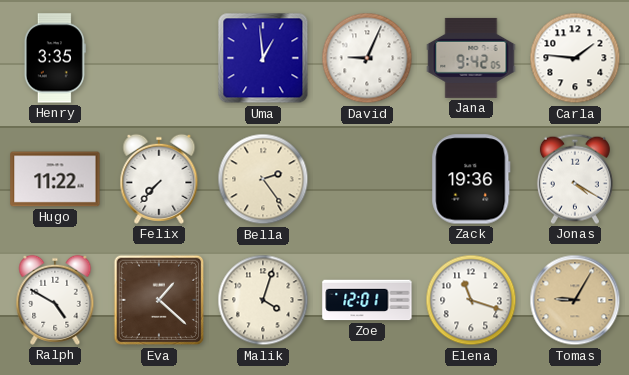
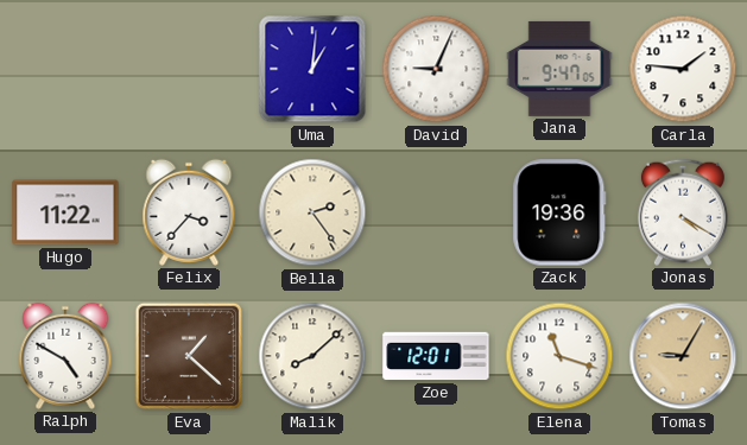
Henry: 3:35 -> none
Uma: 12:59 -> 1:01
Jana: 9:42 -> 9:47
Felix: 7:37 -> 3:37
Malik: 4:03 -> 8:08
